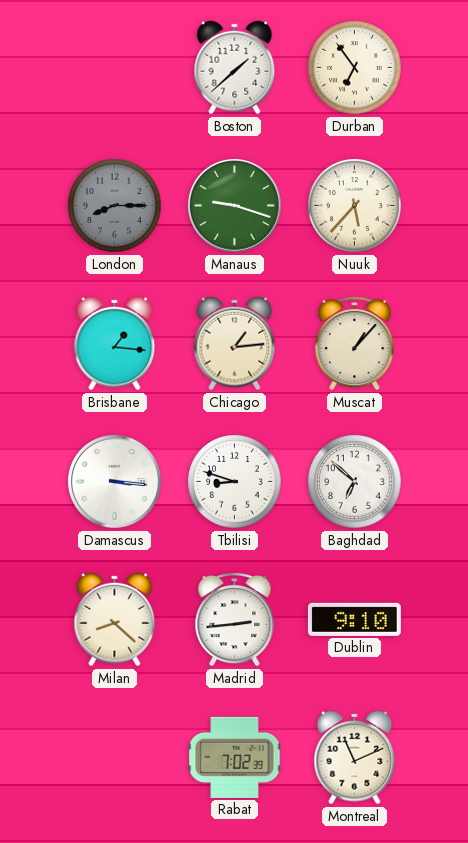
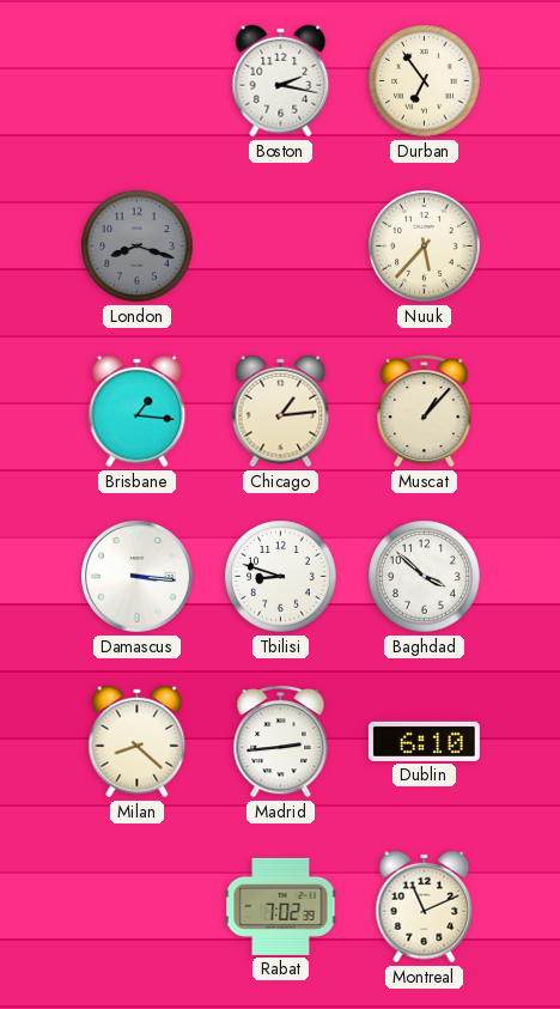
Boston: 1:38 -> 2:17
London: 8:15 -> 8:18
Manaus: 9:18 -> none
Baghdad: 6:52 -> 3:52
Dublin: 9:10 -> 6:10
